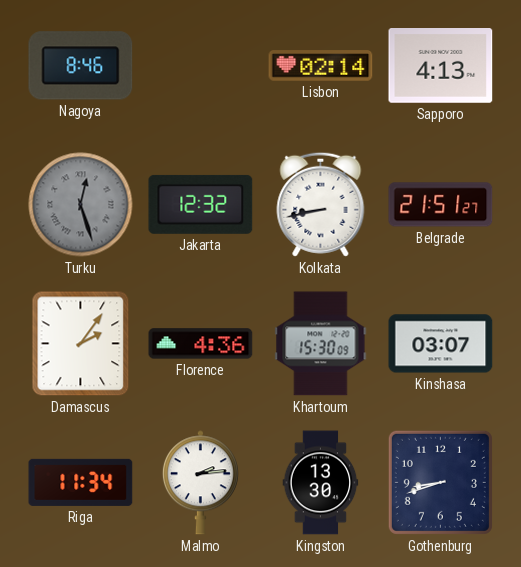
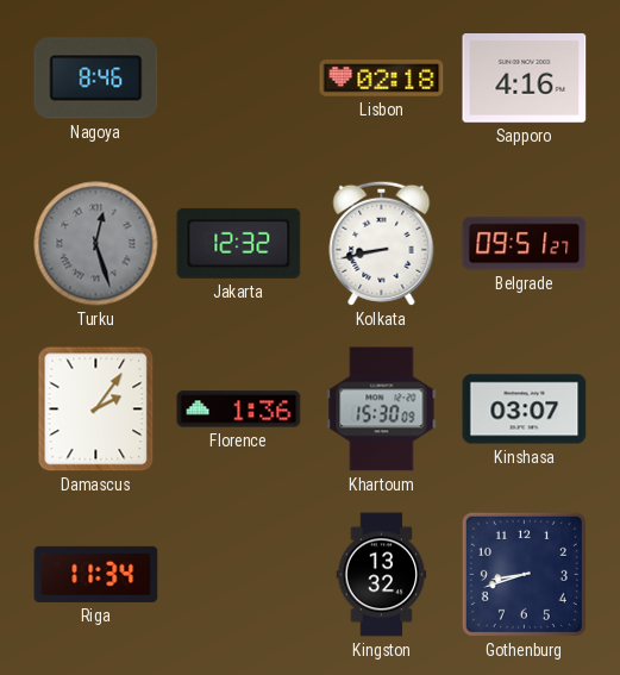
Lisbon: 02:14 -> 02:18
Sapporo: 4:13 -> 4:16
Belgrade: 21:51 -> 09:51
Florence: 4:36 -> 1:36
Malmo: 2:14 -> none
Kingston: 13:30 -> 13:32
